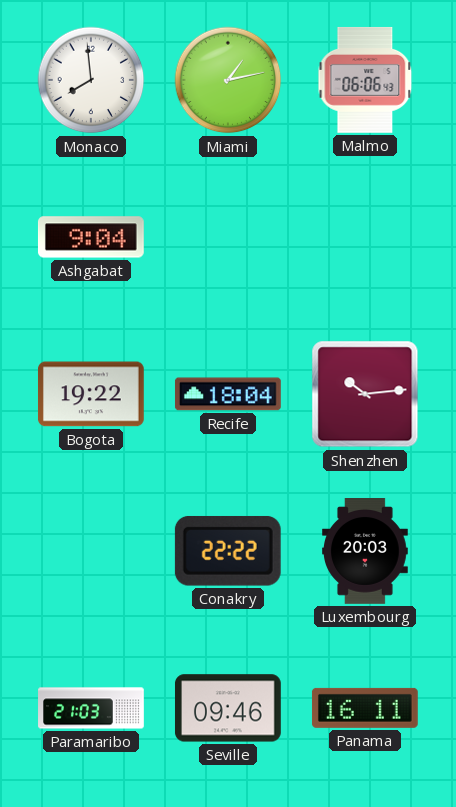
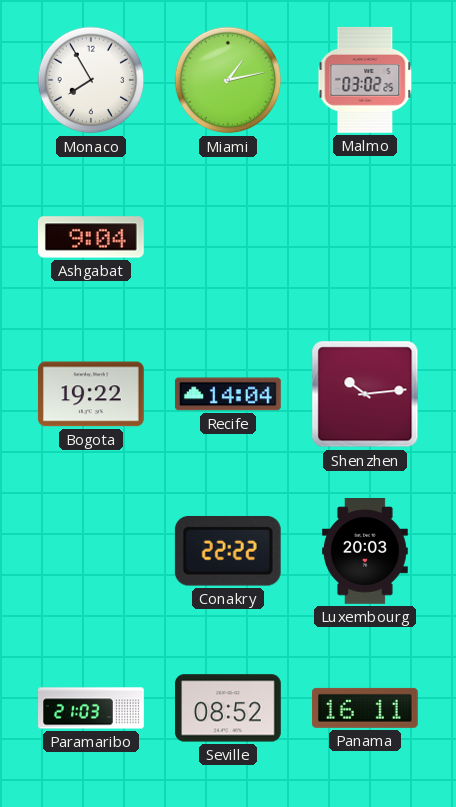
Monaco: 7:59 -> 7:55
Malmo: 06:06 -> 03:02
Recife: 18:04 -> 14:04
Seville: 09:46 -> 08:52
